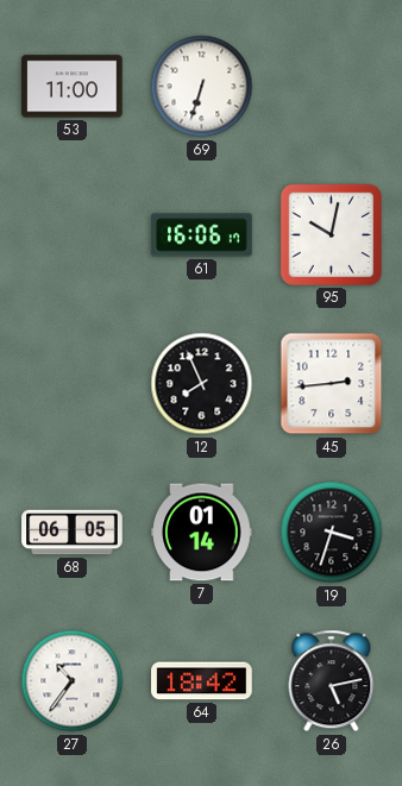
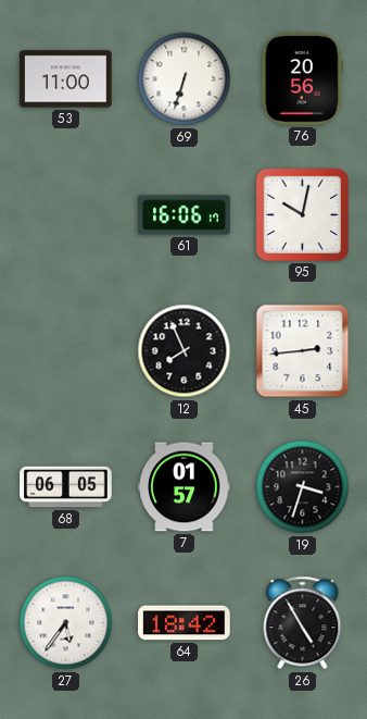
76: none -> 20:56
7: 01:14 -> 01:57
27: 10:36 -> 5:36
26: 5:13 -> 4:55
